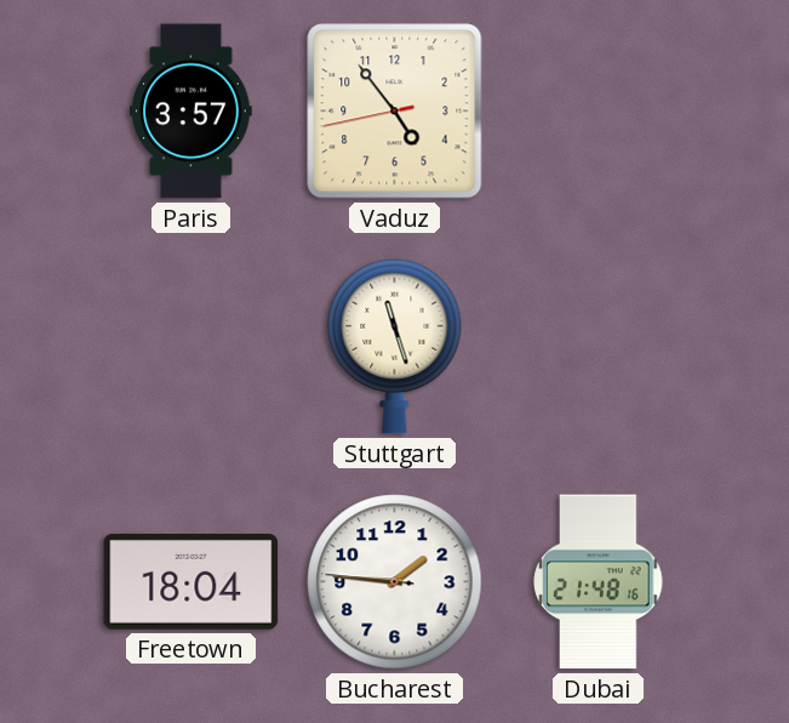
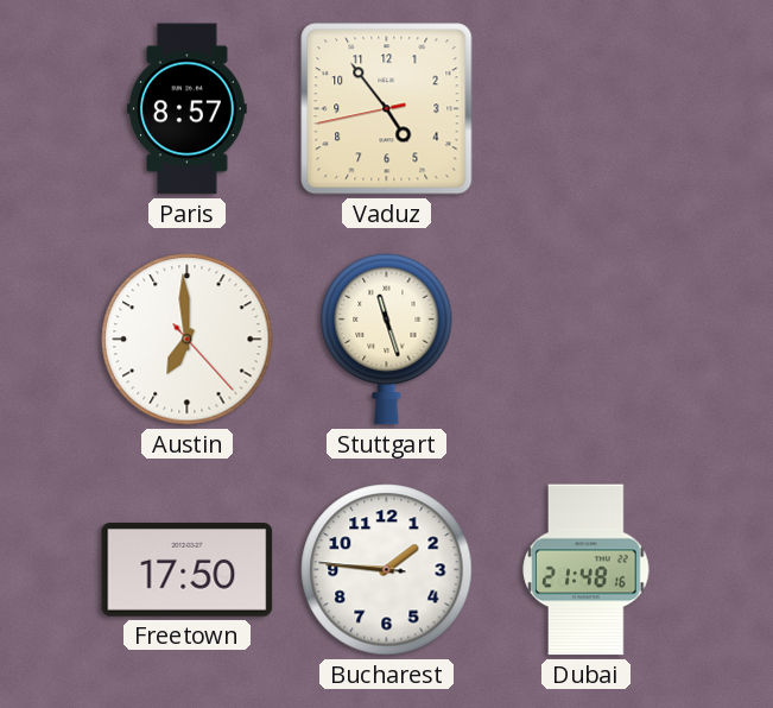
Paris: 3:57 -> 8:57
Austin: none -> 6:59
Freetown: 18:04 -> 17:50
